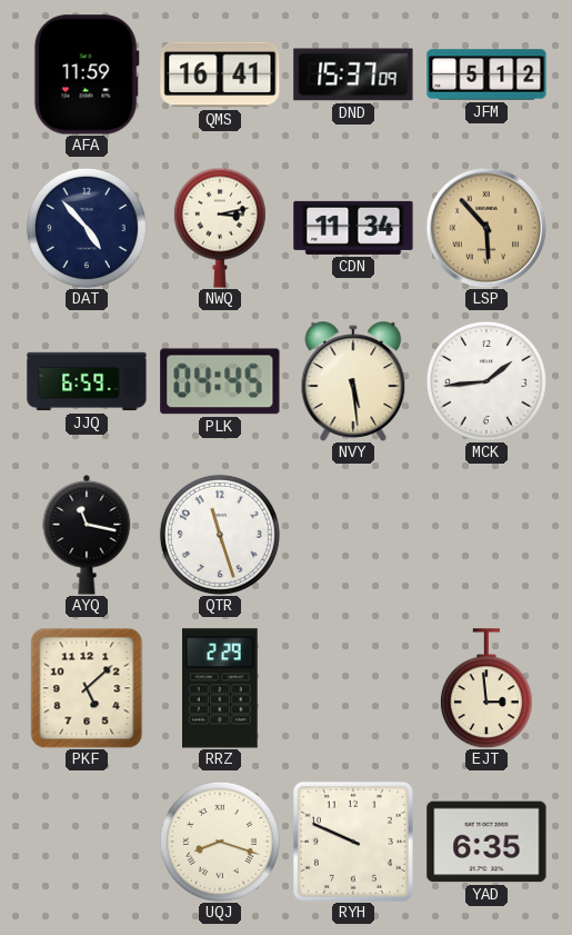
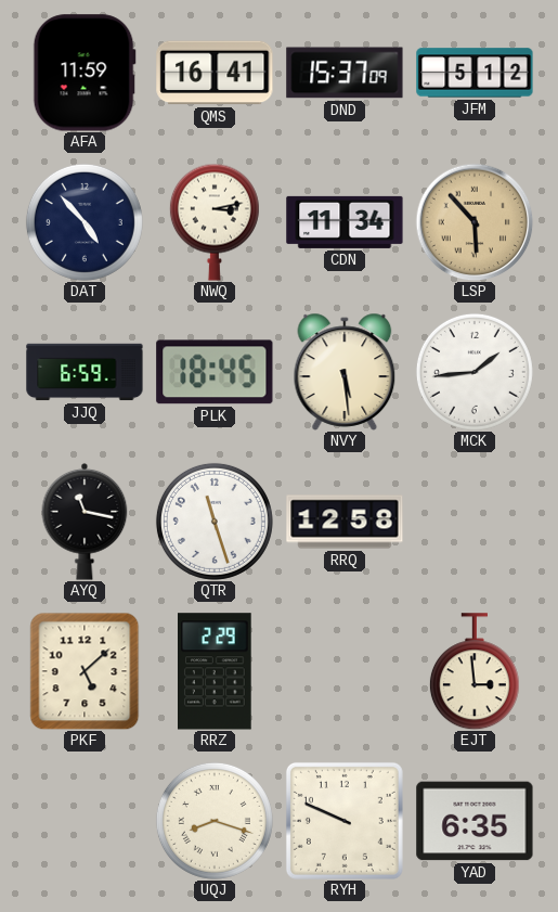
PLK: 04:45 -> 18:45
RRQ: none -> 12:58
